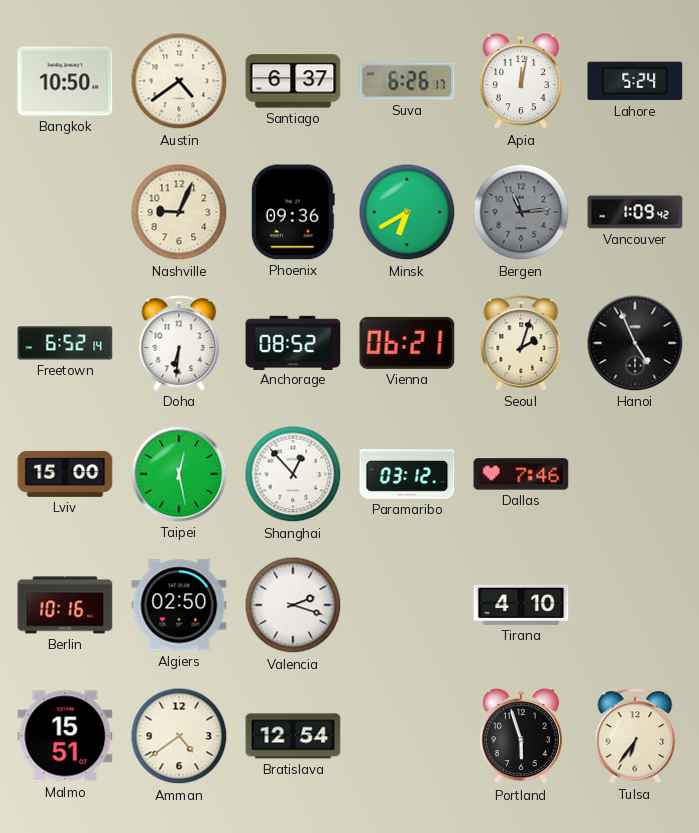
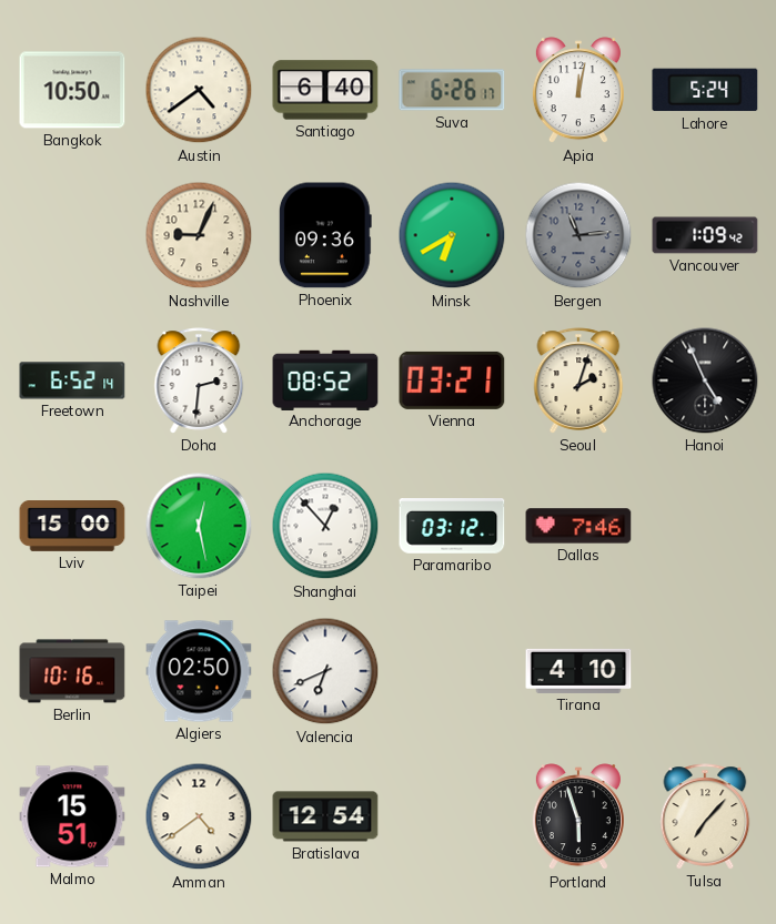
Santiago: 6:37 -> 6:40
Doha: 6:31 -> 2:31
Vienna: 06:21 -> 03:21
Valencia: 2:18 -> 6:41
Tulsa: 6:36 -> 7:07
